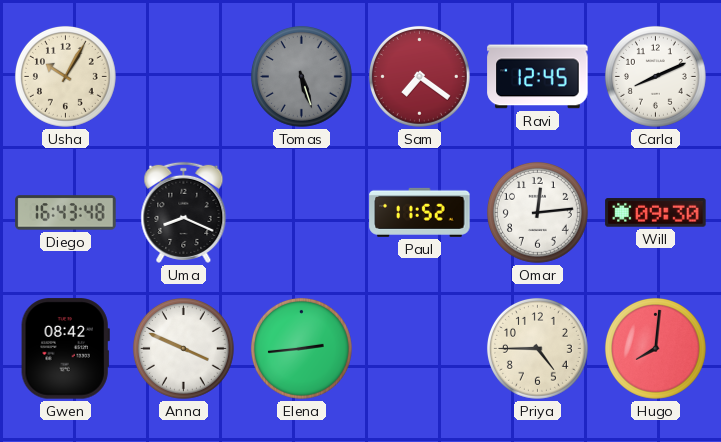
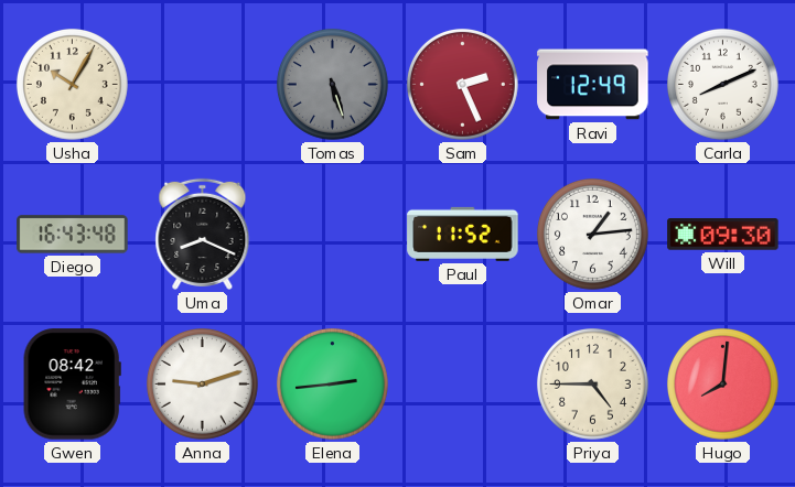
Sam: 7:21 -> 2:26
Ravi: 12:45 -> 12:49
Omar: 12:14 -> 1:14
Anna: 3:49 -> 9:12
